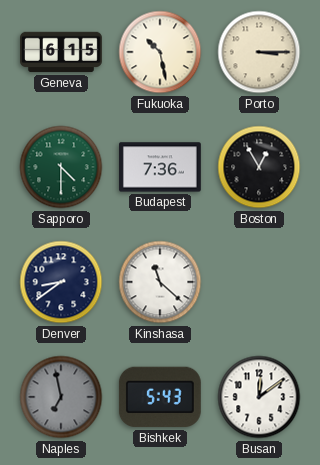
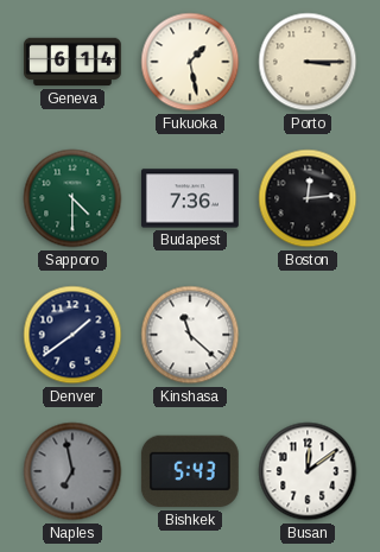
Geneva: 6:15 -> 6:14
Fukuoka: 10:28 -> 1:28
Boston: 12:55 -> 12:14
Denver: 8:39 -> 1:39
